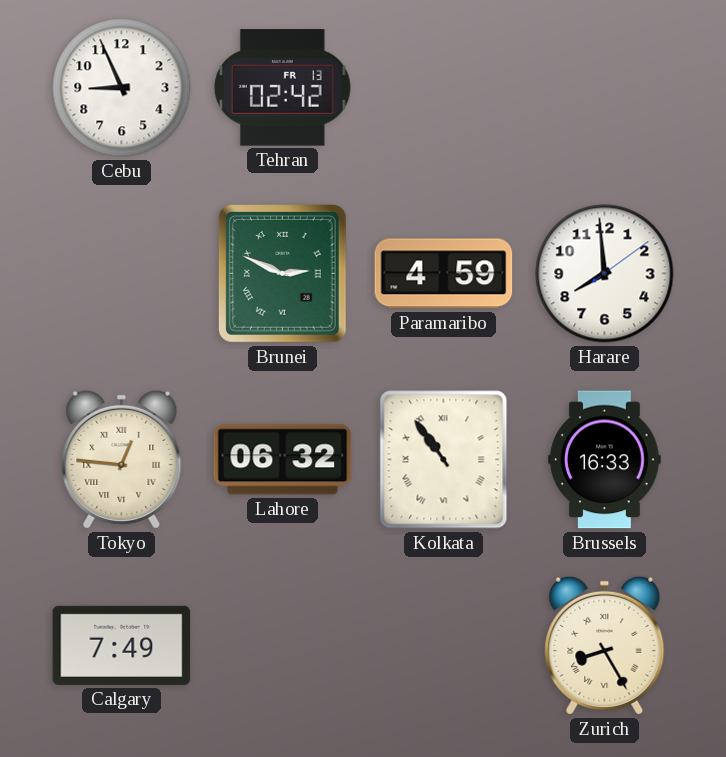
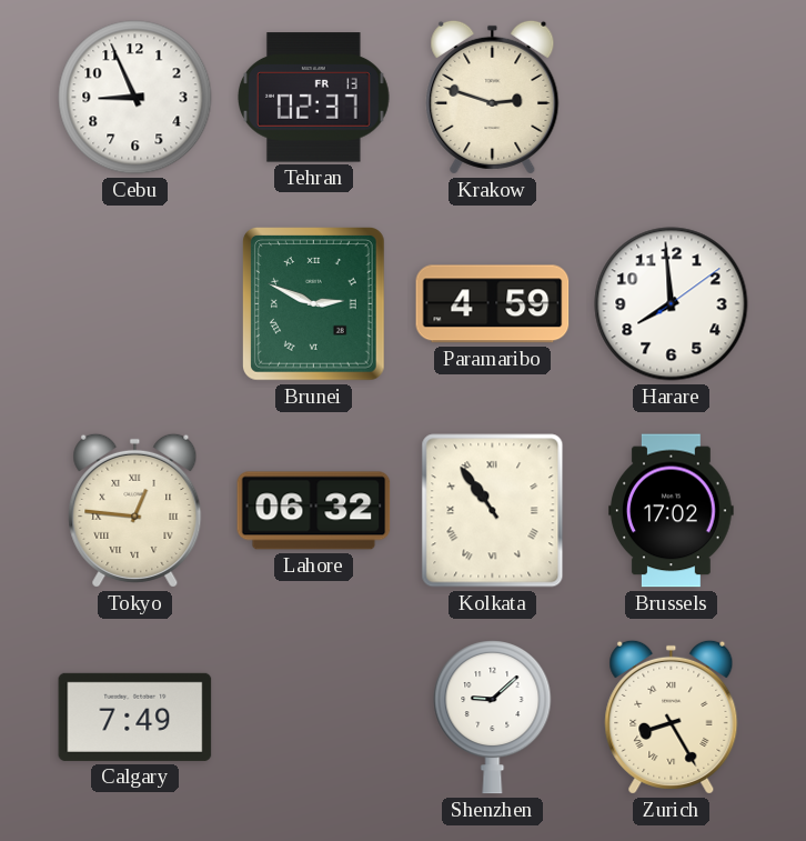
Tehran: 02:42 -> 02:37
Krakow: none -> 2:48
Brussels: 16:33 -> 17:02
Shenzhen: none -> 9:08
